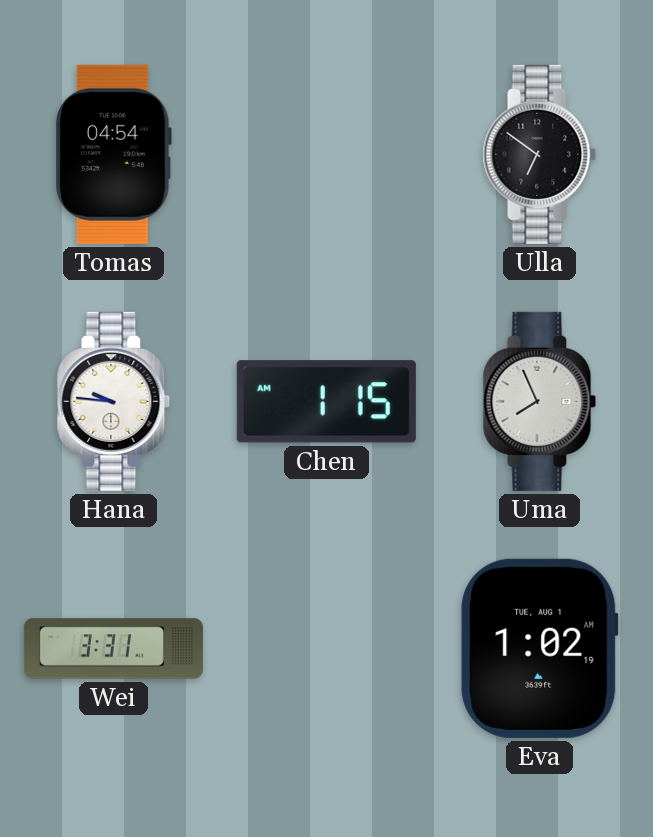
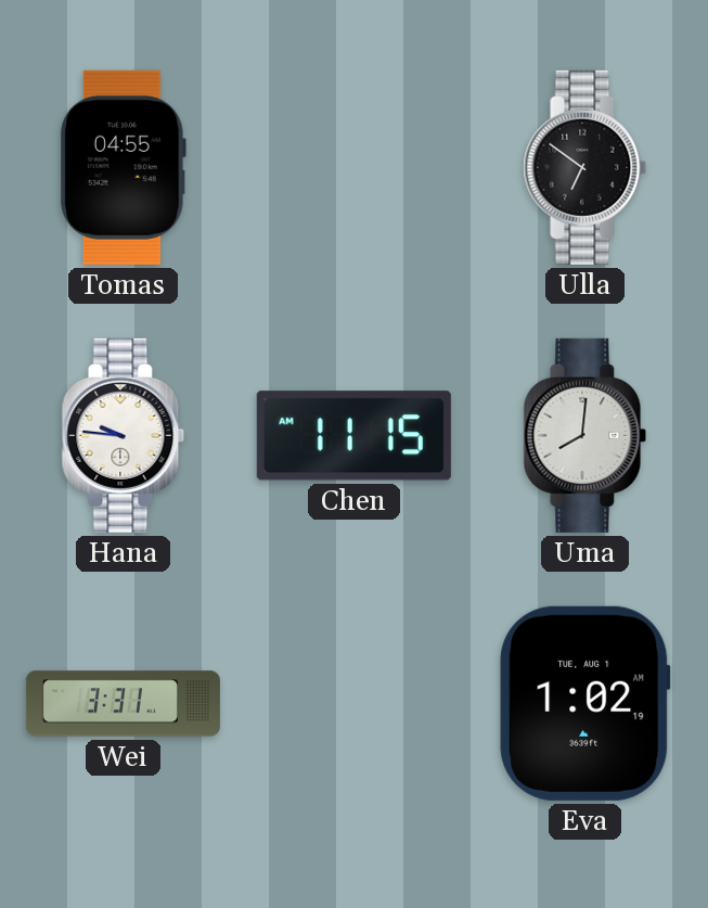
Tomas: 04:54 -> 04:55
Chen: 1:15 -> 11:15
Uma: 7:56 -> 8:01
